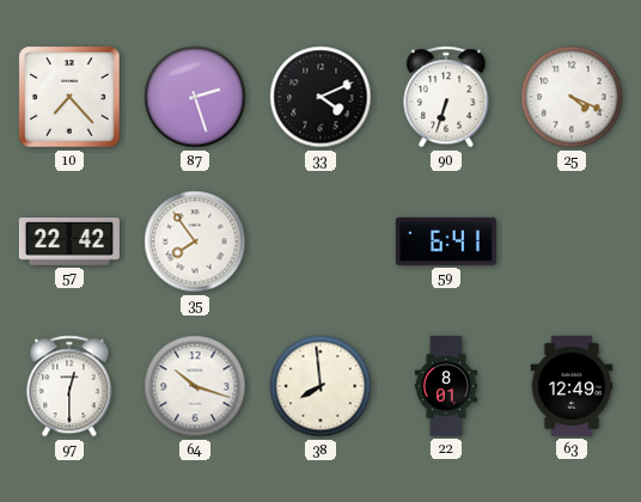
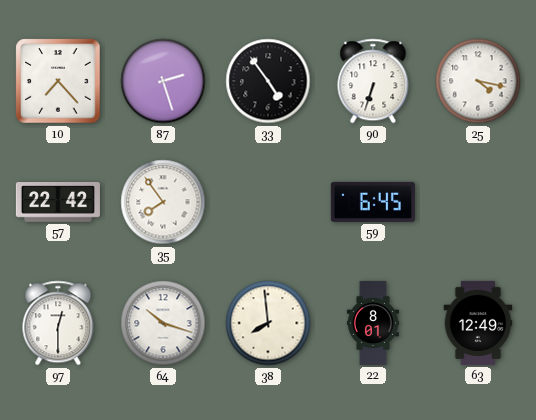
33: 4:11 -> 4:54
25: 4:19 -> 4:17
59: 6:41 -> 6:45
